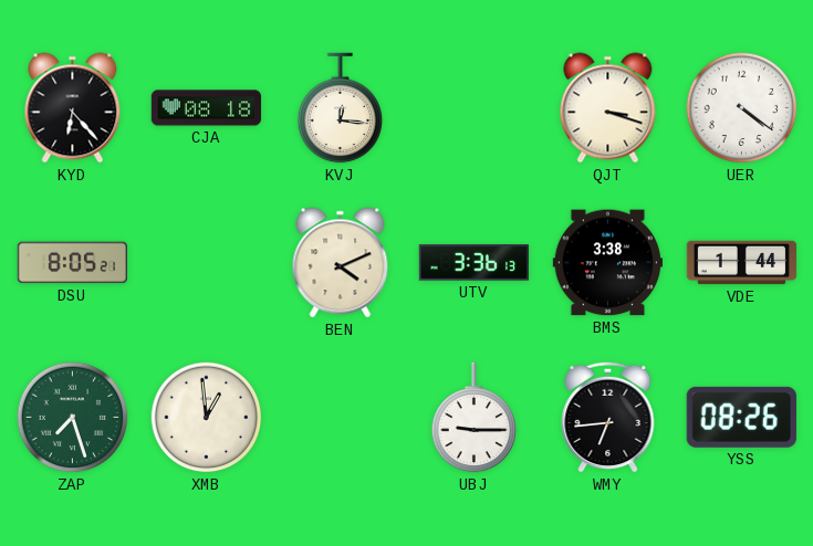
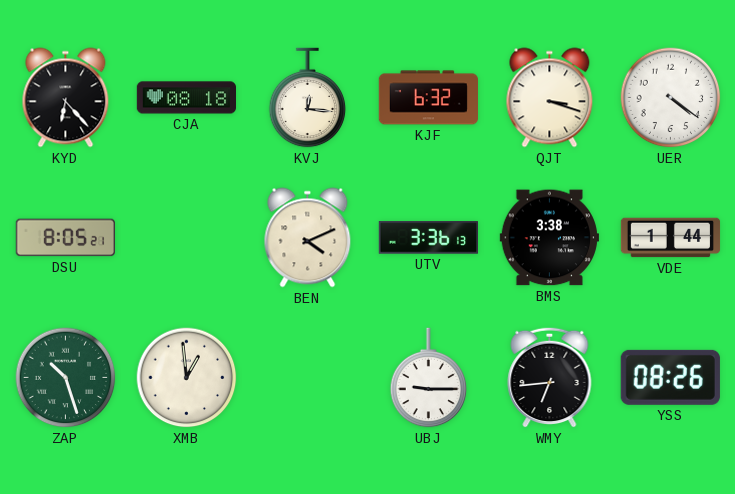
KJF: none -> 6:32
ZAP: 7:27 -> 10:27
